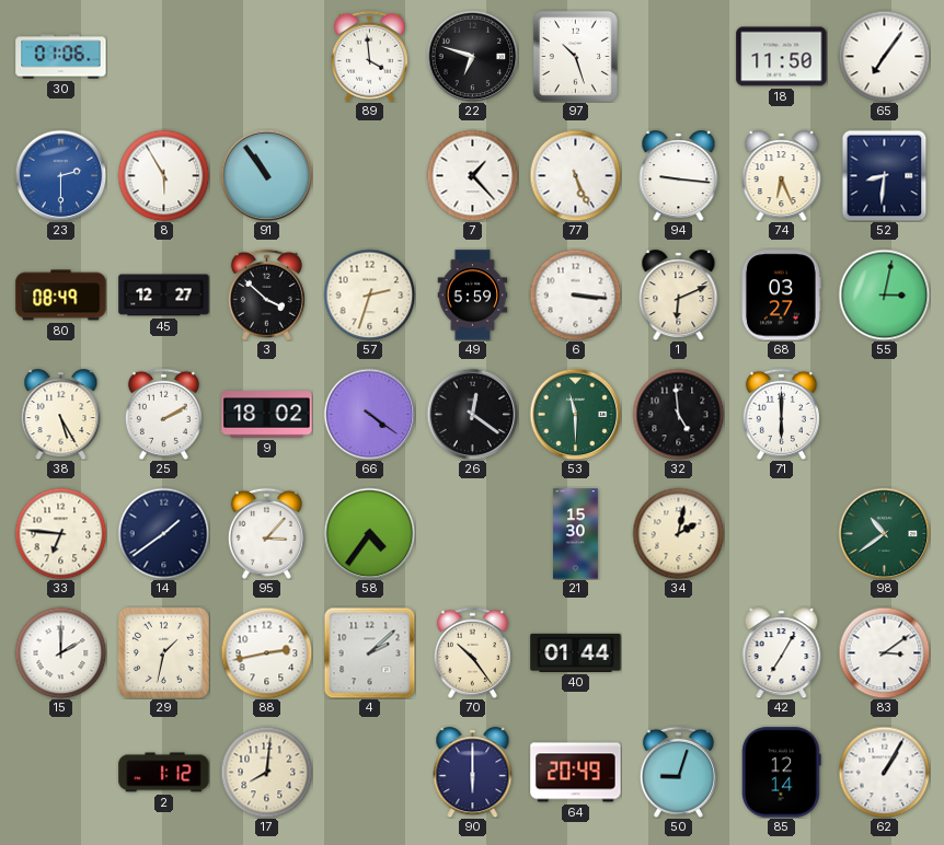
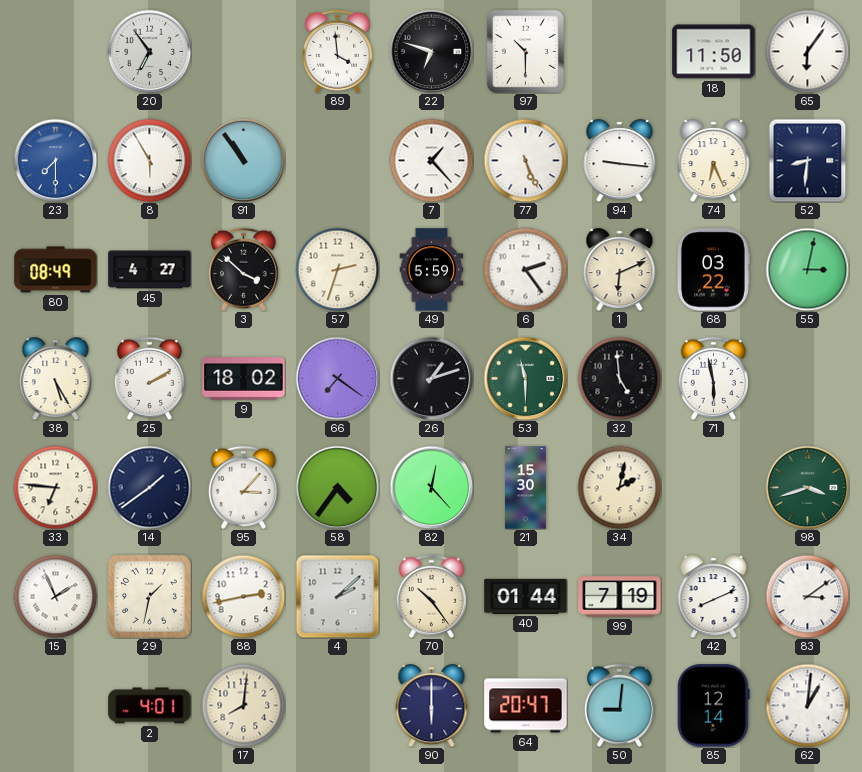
30: 01:06 -> none
20: none -> 6:54
97: 10:27 -> 10:30
65: 7:06 -> 6:06
23: 2:30 -> 7:30
45: 12:27 -> 4:27
6: 3:16 -> 2:24
68: 03:27 -> 03:22
66: 4:21 -> 7:21
26: 12:21 -> 1:12
71: 6:00 -> 5:58
82: none -> 12:23
98: 10:39 -> 3:42
15: 2:00 -> 1:56
99: none -> 7:19
42: 7:05 -> 8:11
2: 1:12 -> 4:01
64: 20:49 -> 20:47
50: 9:03 -> 9:01
62: 1:05 -> 1:01
